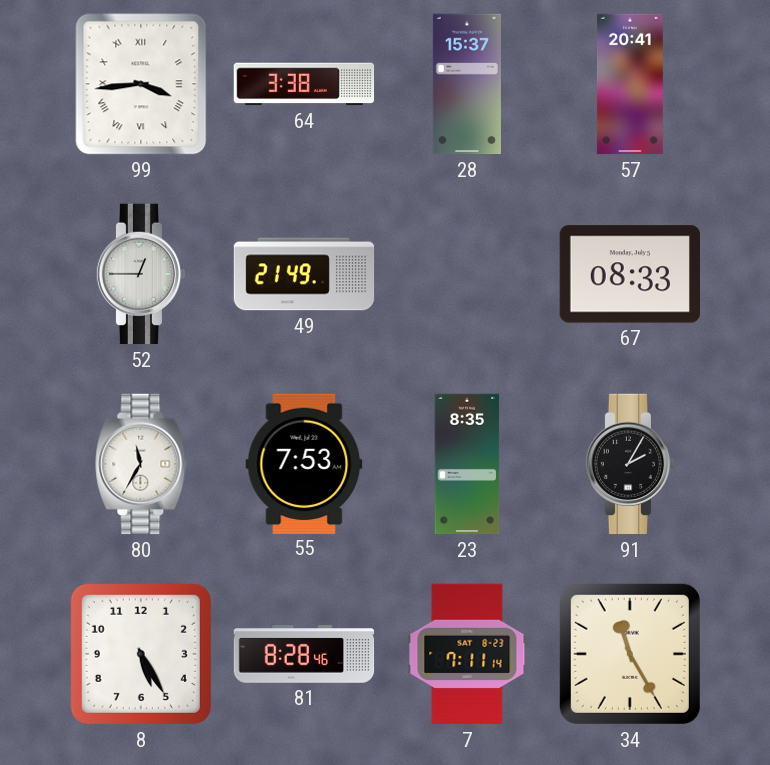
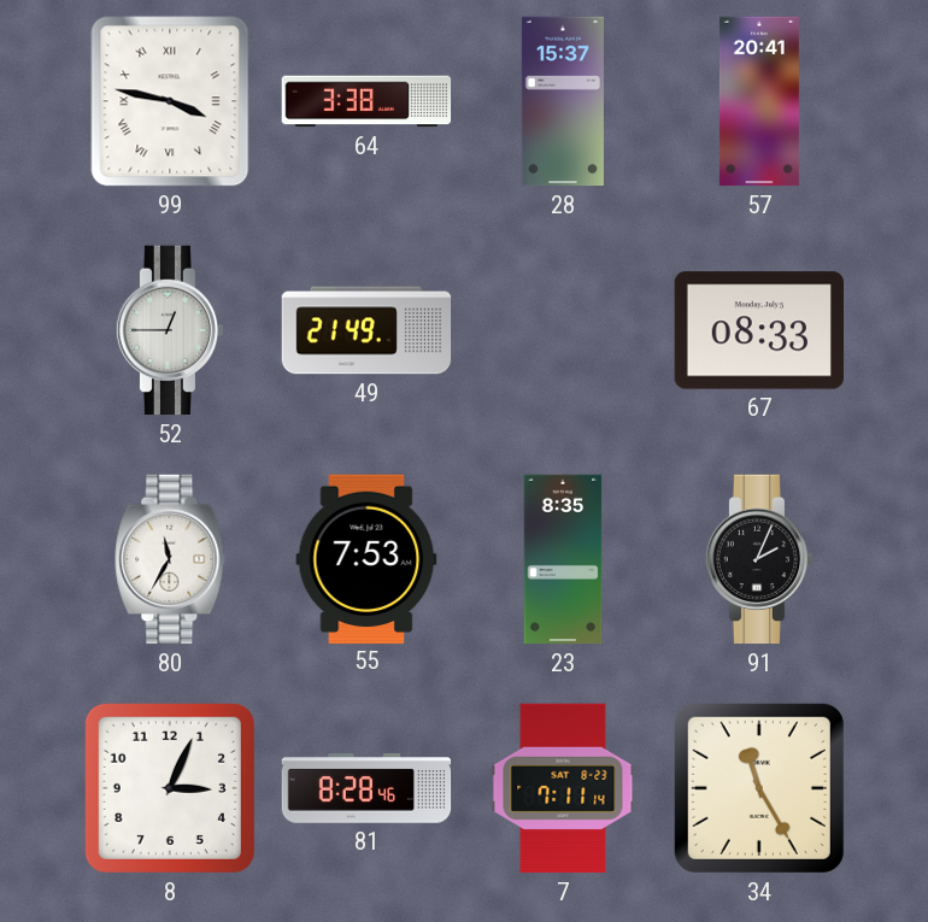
99: 3:44 -> 3:47
91: 2:05 -> 2:04
8: 5:25 -> 3:04
